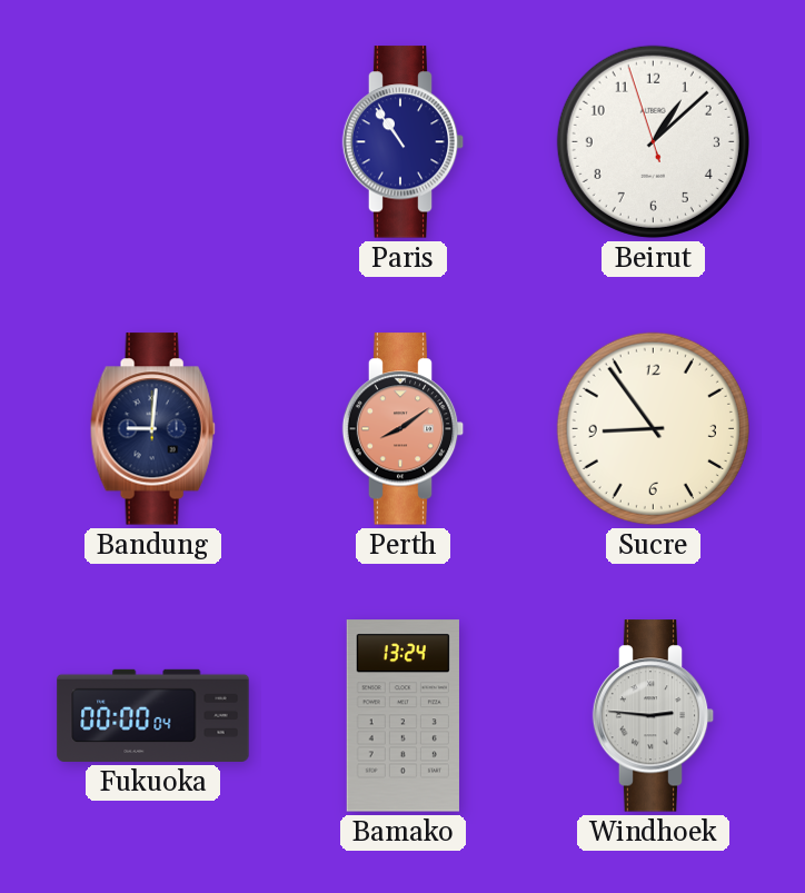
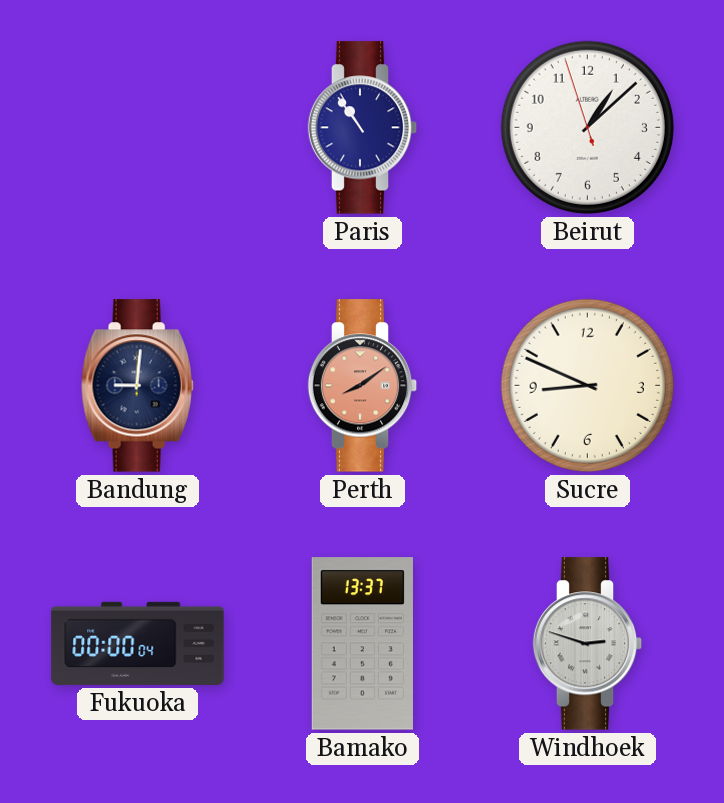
Sucre: 8:54 -> 8:49
Bamako: 13:24 -> 13:37
Windhoek: 2:46 -> 2:48
